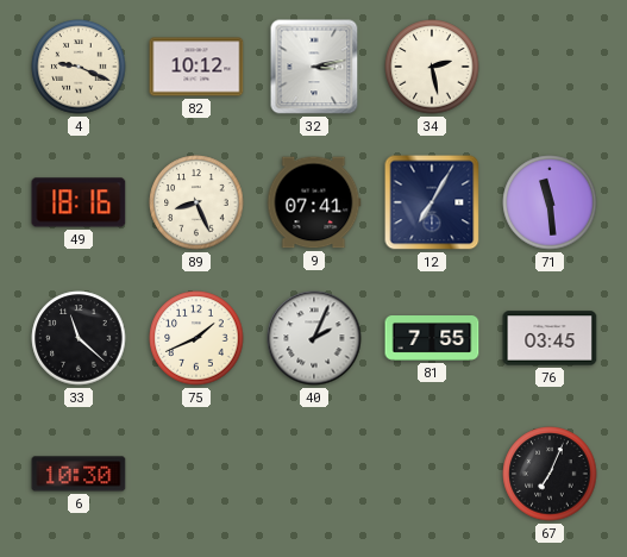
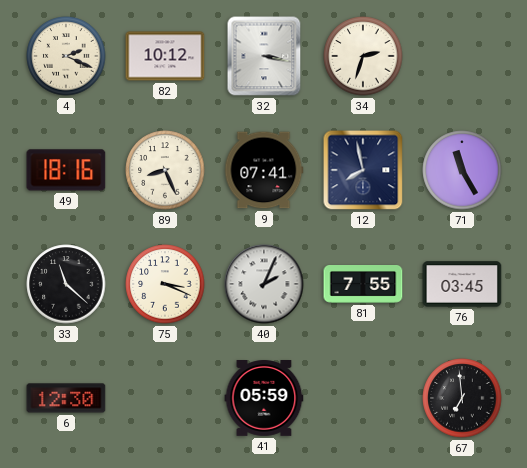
4: 9:19 -> 2:19
32: 3:13 -> 3:17
34: 2:28 -> 2:33
12: 7:05 -> 7:58
71: 11:29 -> 11:25
75: 1:41 -> 3:19
6: 10:30 -> 12:30
41: none -> 05:59
67: 7:04 -> 6:59
